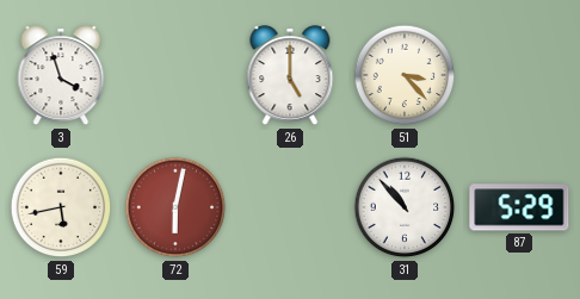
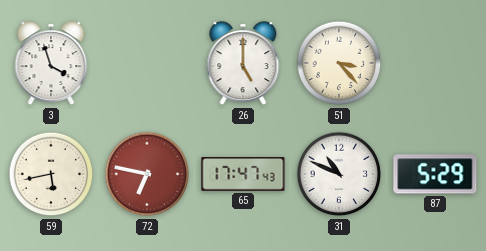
72: 6:02 -> 6:47
65: none -> 17:47
31: 10:53 -> 10:49
